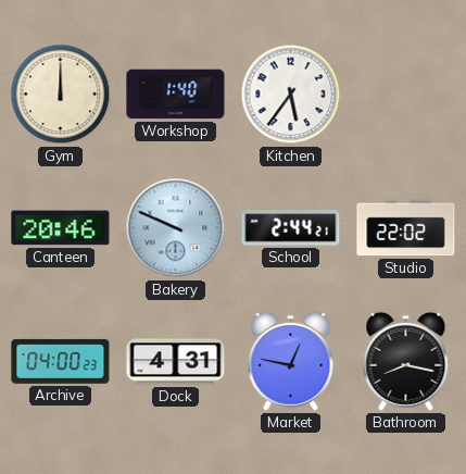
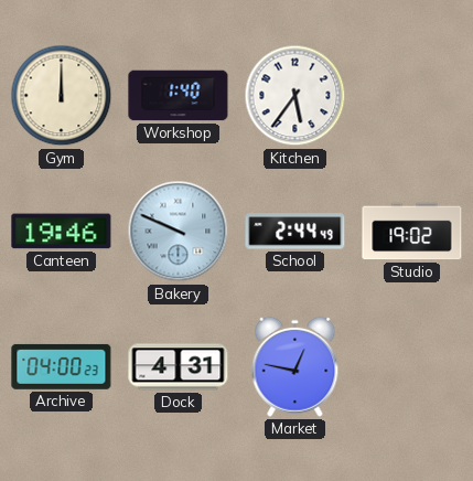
Canteen: 20:46 -> 19:46
School: 2:44:21 -> 2:44:49
Studio: 22:02 -> 19:02
Bathroom: 8:17 -> none
